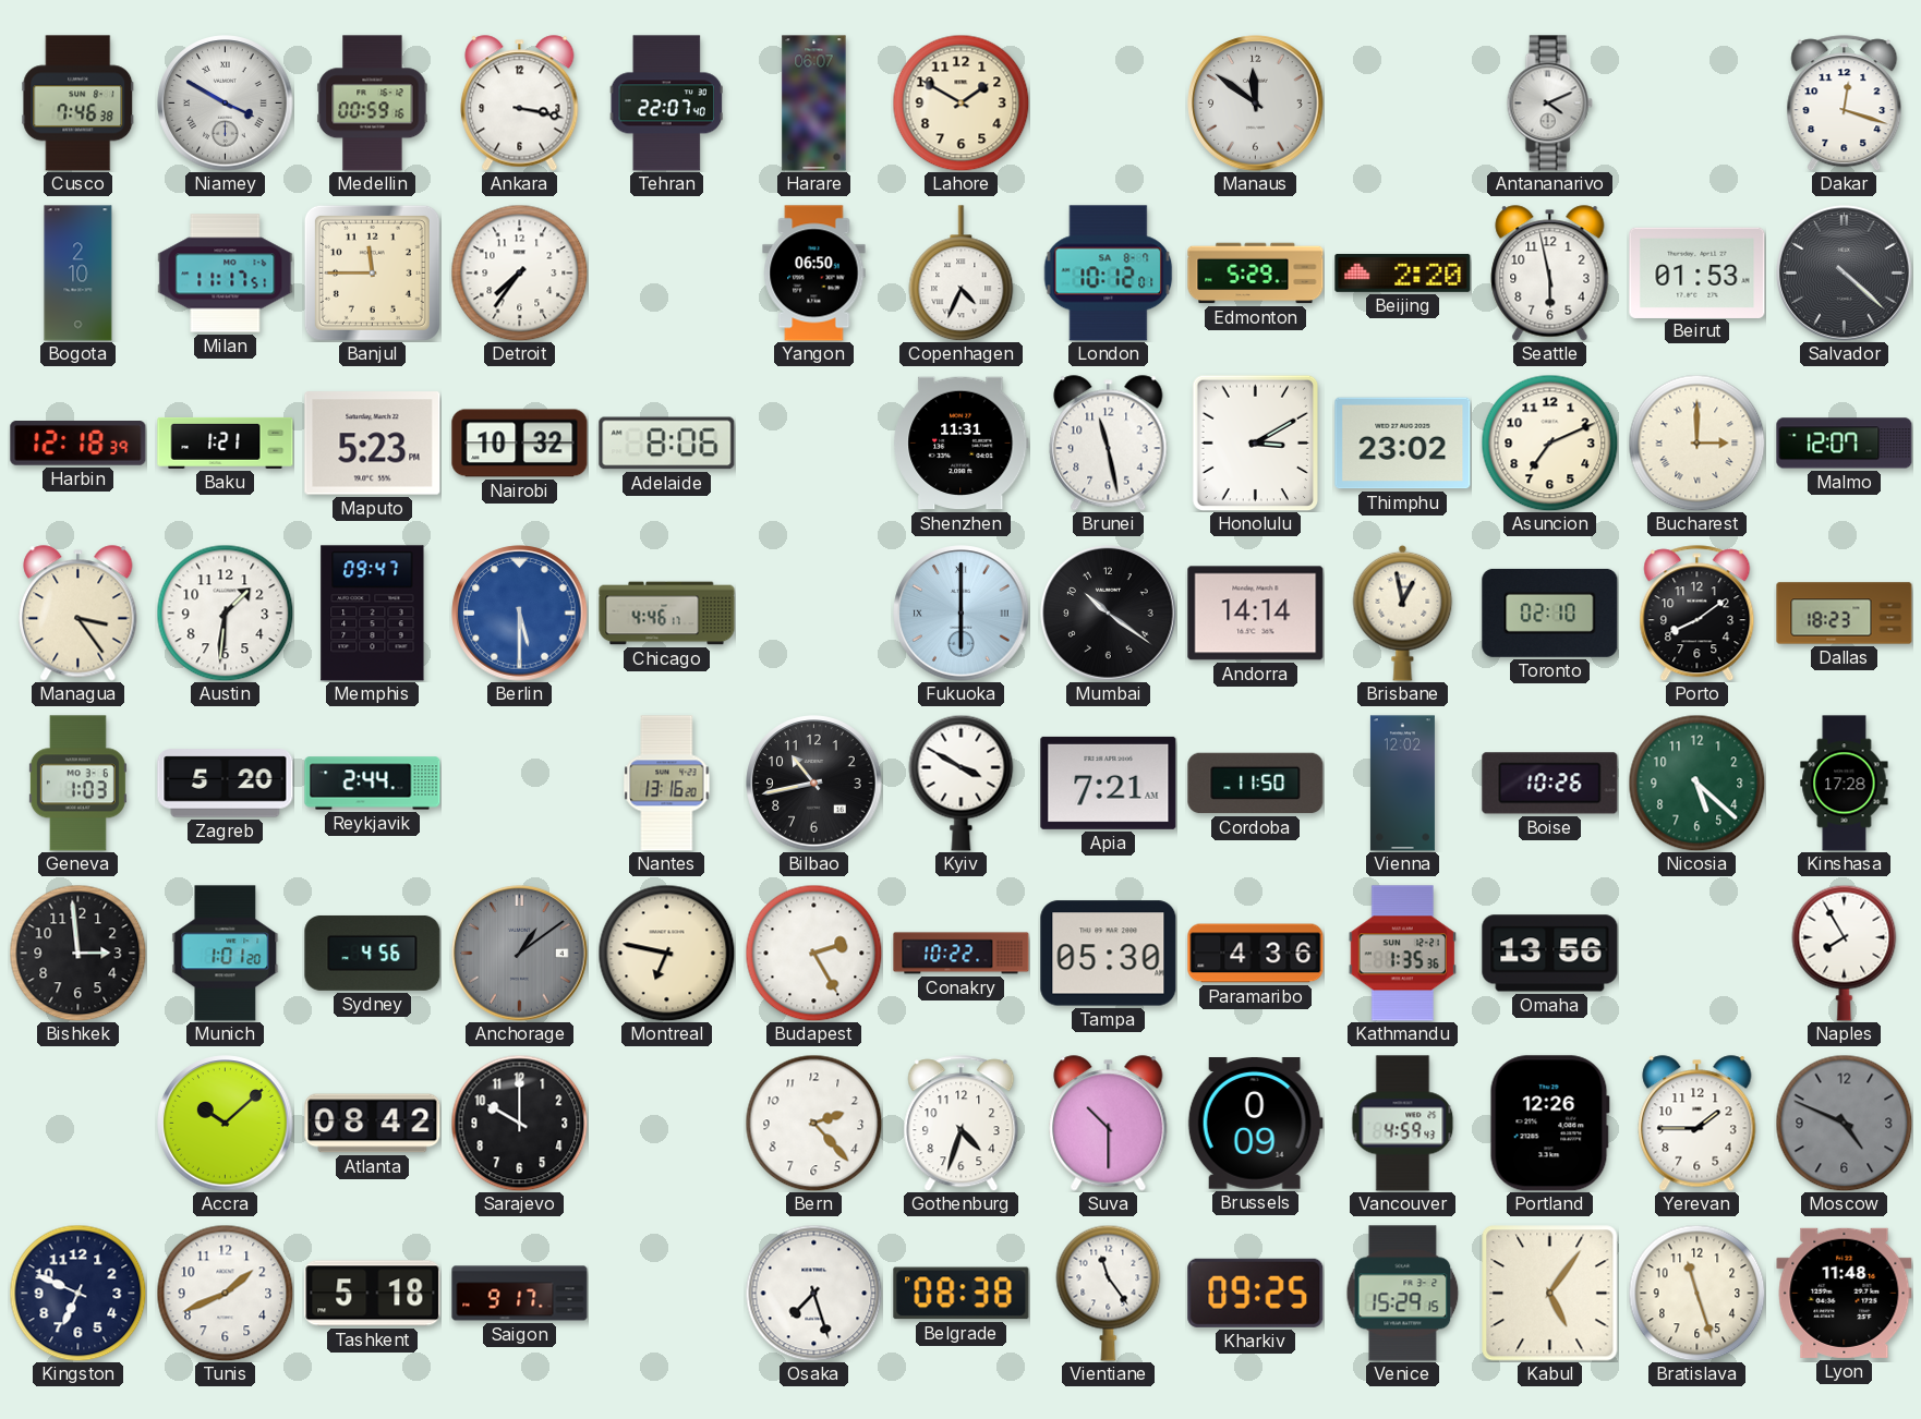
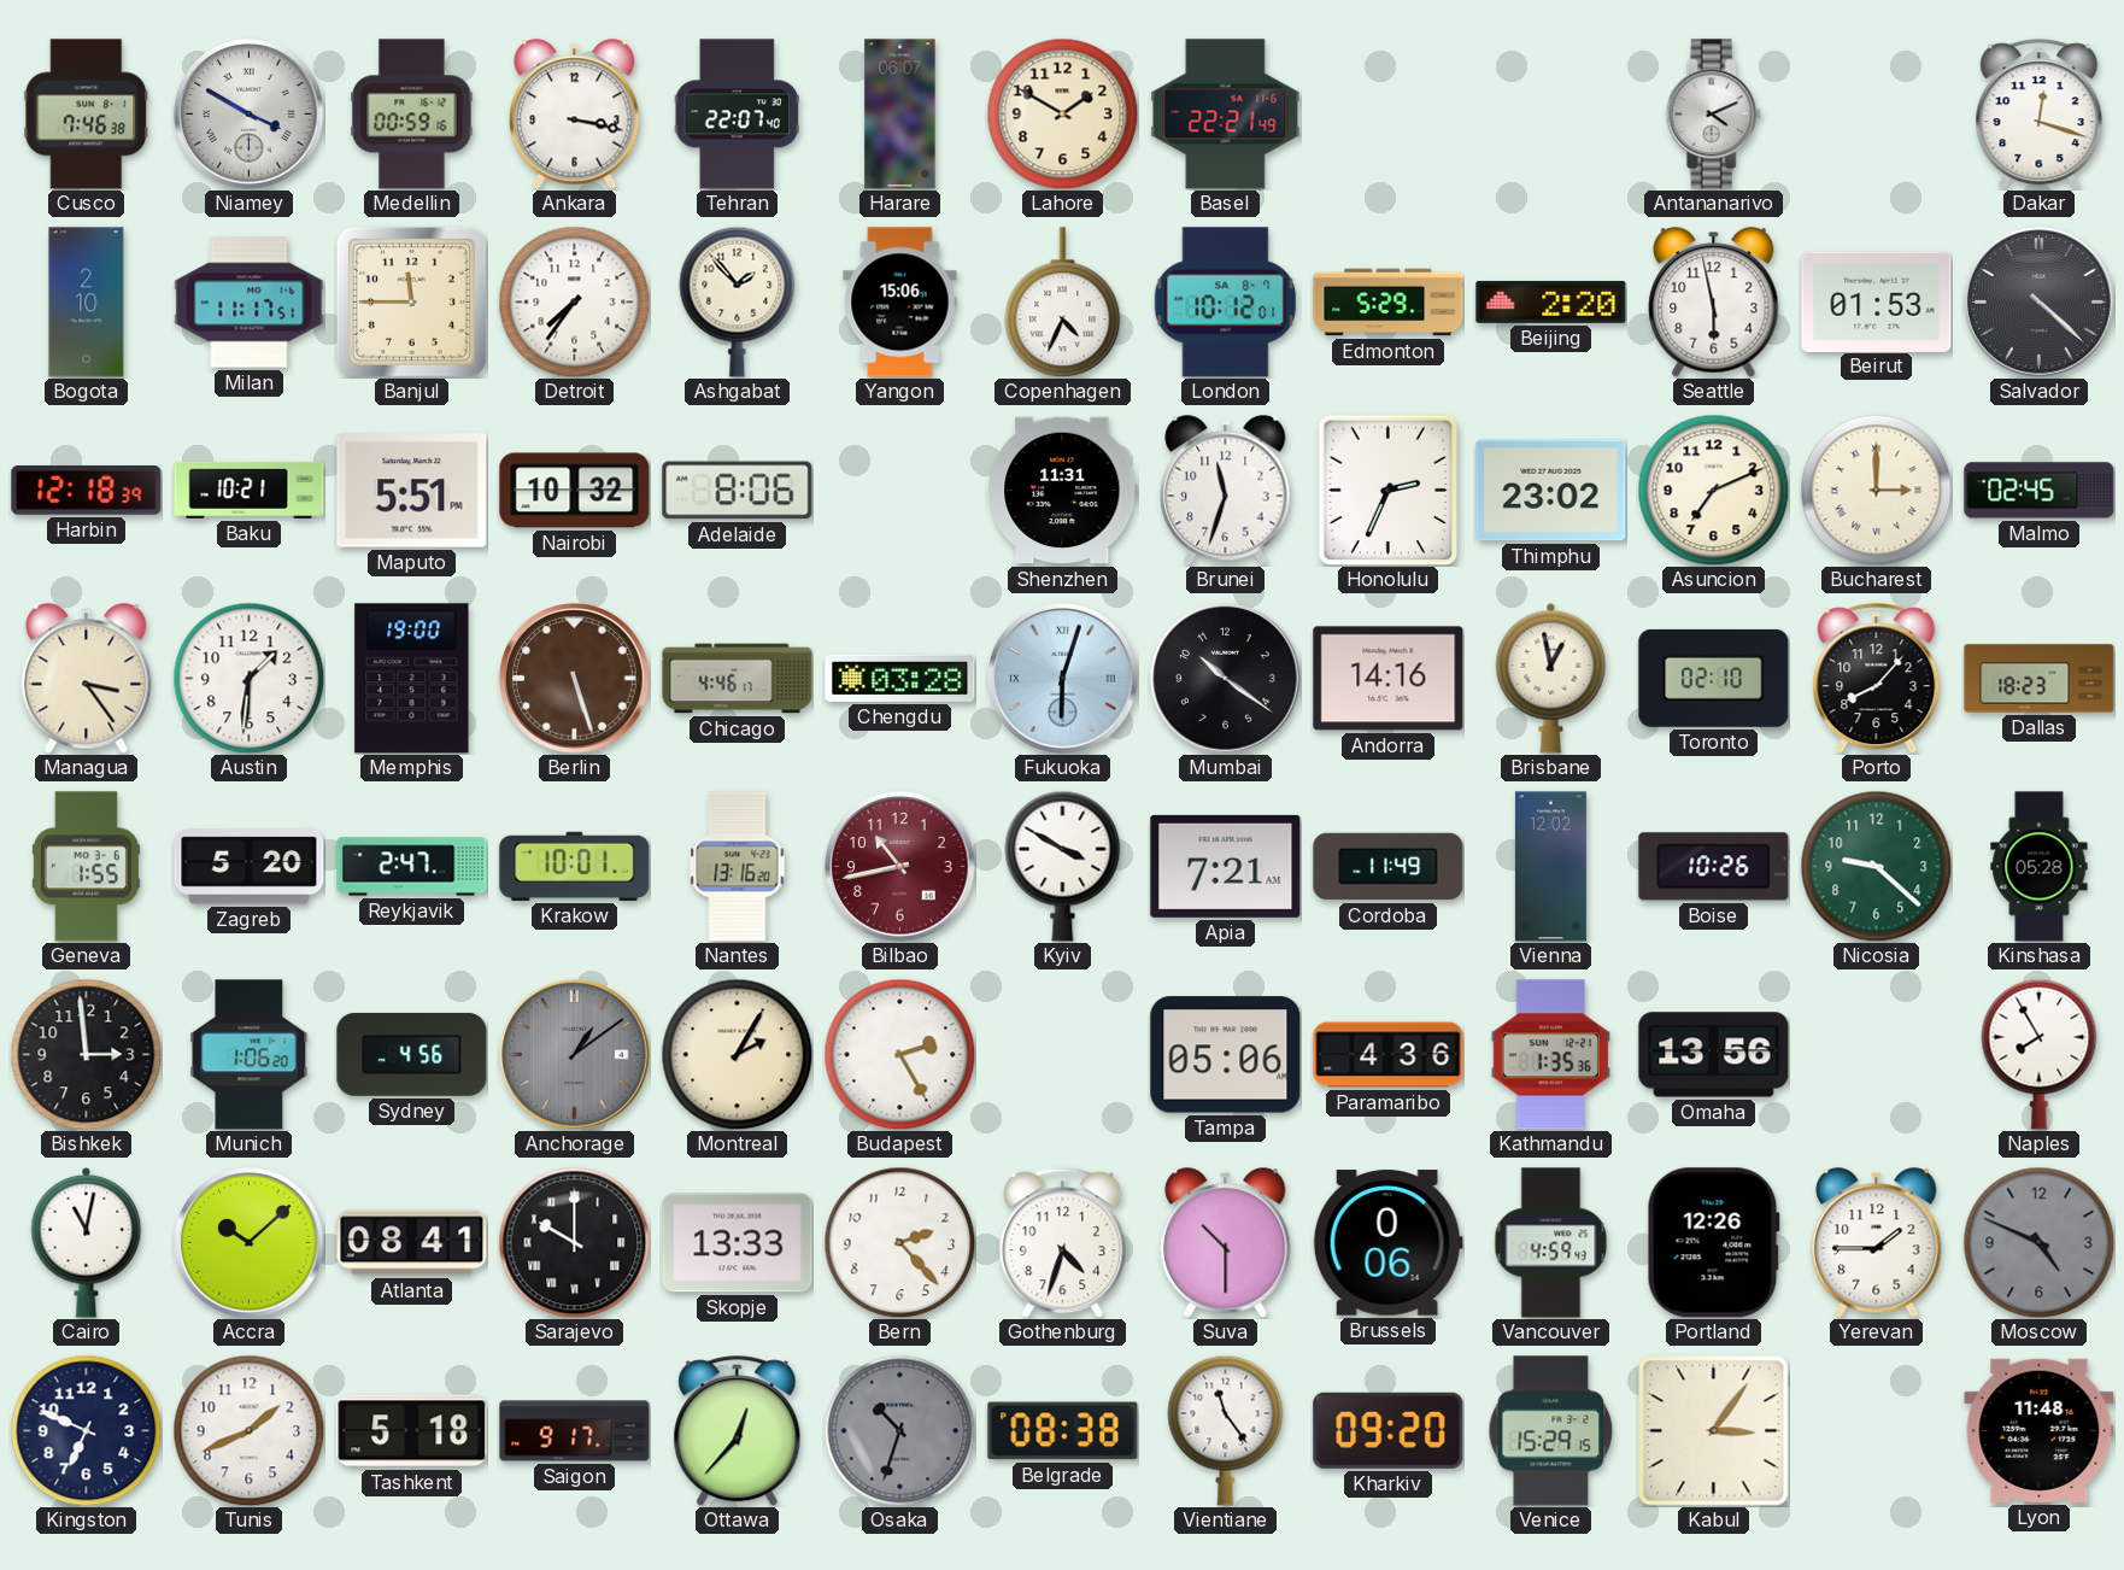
Basel: none -> 22:21
Manaus: 11:51 -> none
Ashgabat: none -> 1:53
Yangon: 06:50 -> 15:06
Baku: 1:21 -> 10:21
Maputo: 5:23 -> 5:51
Brunei: 11:28 -> 11:33
Honolulu: 3:10 -> 2:34
Malmo: 12:07 -> 02:45
Memphis: 09:47 -> 19:00
Berlin: 5:30 -> 5:27
Berlin dial: blue -> brown
Chengdu: none -> 03:28
Fukuoka: 6:00 -> 6:03
Andorra: 14:14 -> 14:16
Porto: 8:09 -> 8:07
Geneva: 1:03 -> 1:55
Reykjavik: 2:44 -> 2:47
Krakow: none -> 10:01
Bilbao dial: black -> burgundy
Cordoba: 11:50 -> 11:49
Nicosia: 5:22 -> 9:22
Kinshasa: 17:28 -> 05:28
Munich: 1:01 -> 1:06
Montreal: 6:47 -> 2:05
Conakry: 10:22 -> none
Tampa: 05:30 -> 05:06
Cairo: none -> 11:02
Atlanta: 08:42 -> 08:41
Sarajevo numerals: Arabic -> Roman
Skopje: none -> 13:33
Brussels: 0:09 -> 0:06
Ottawa: none -> 12:37
Osaka: 7:27 -> 10:33
Osaka dial: white -> grey
Kharkiv: 09:25 -> 09:20
Kabul: 5:06 -> 3:06
Bratislava: 11:27 -> none
